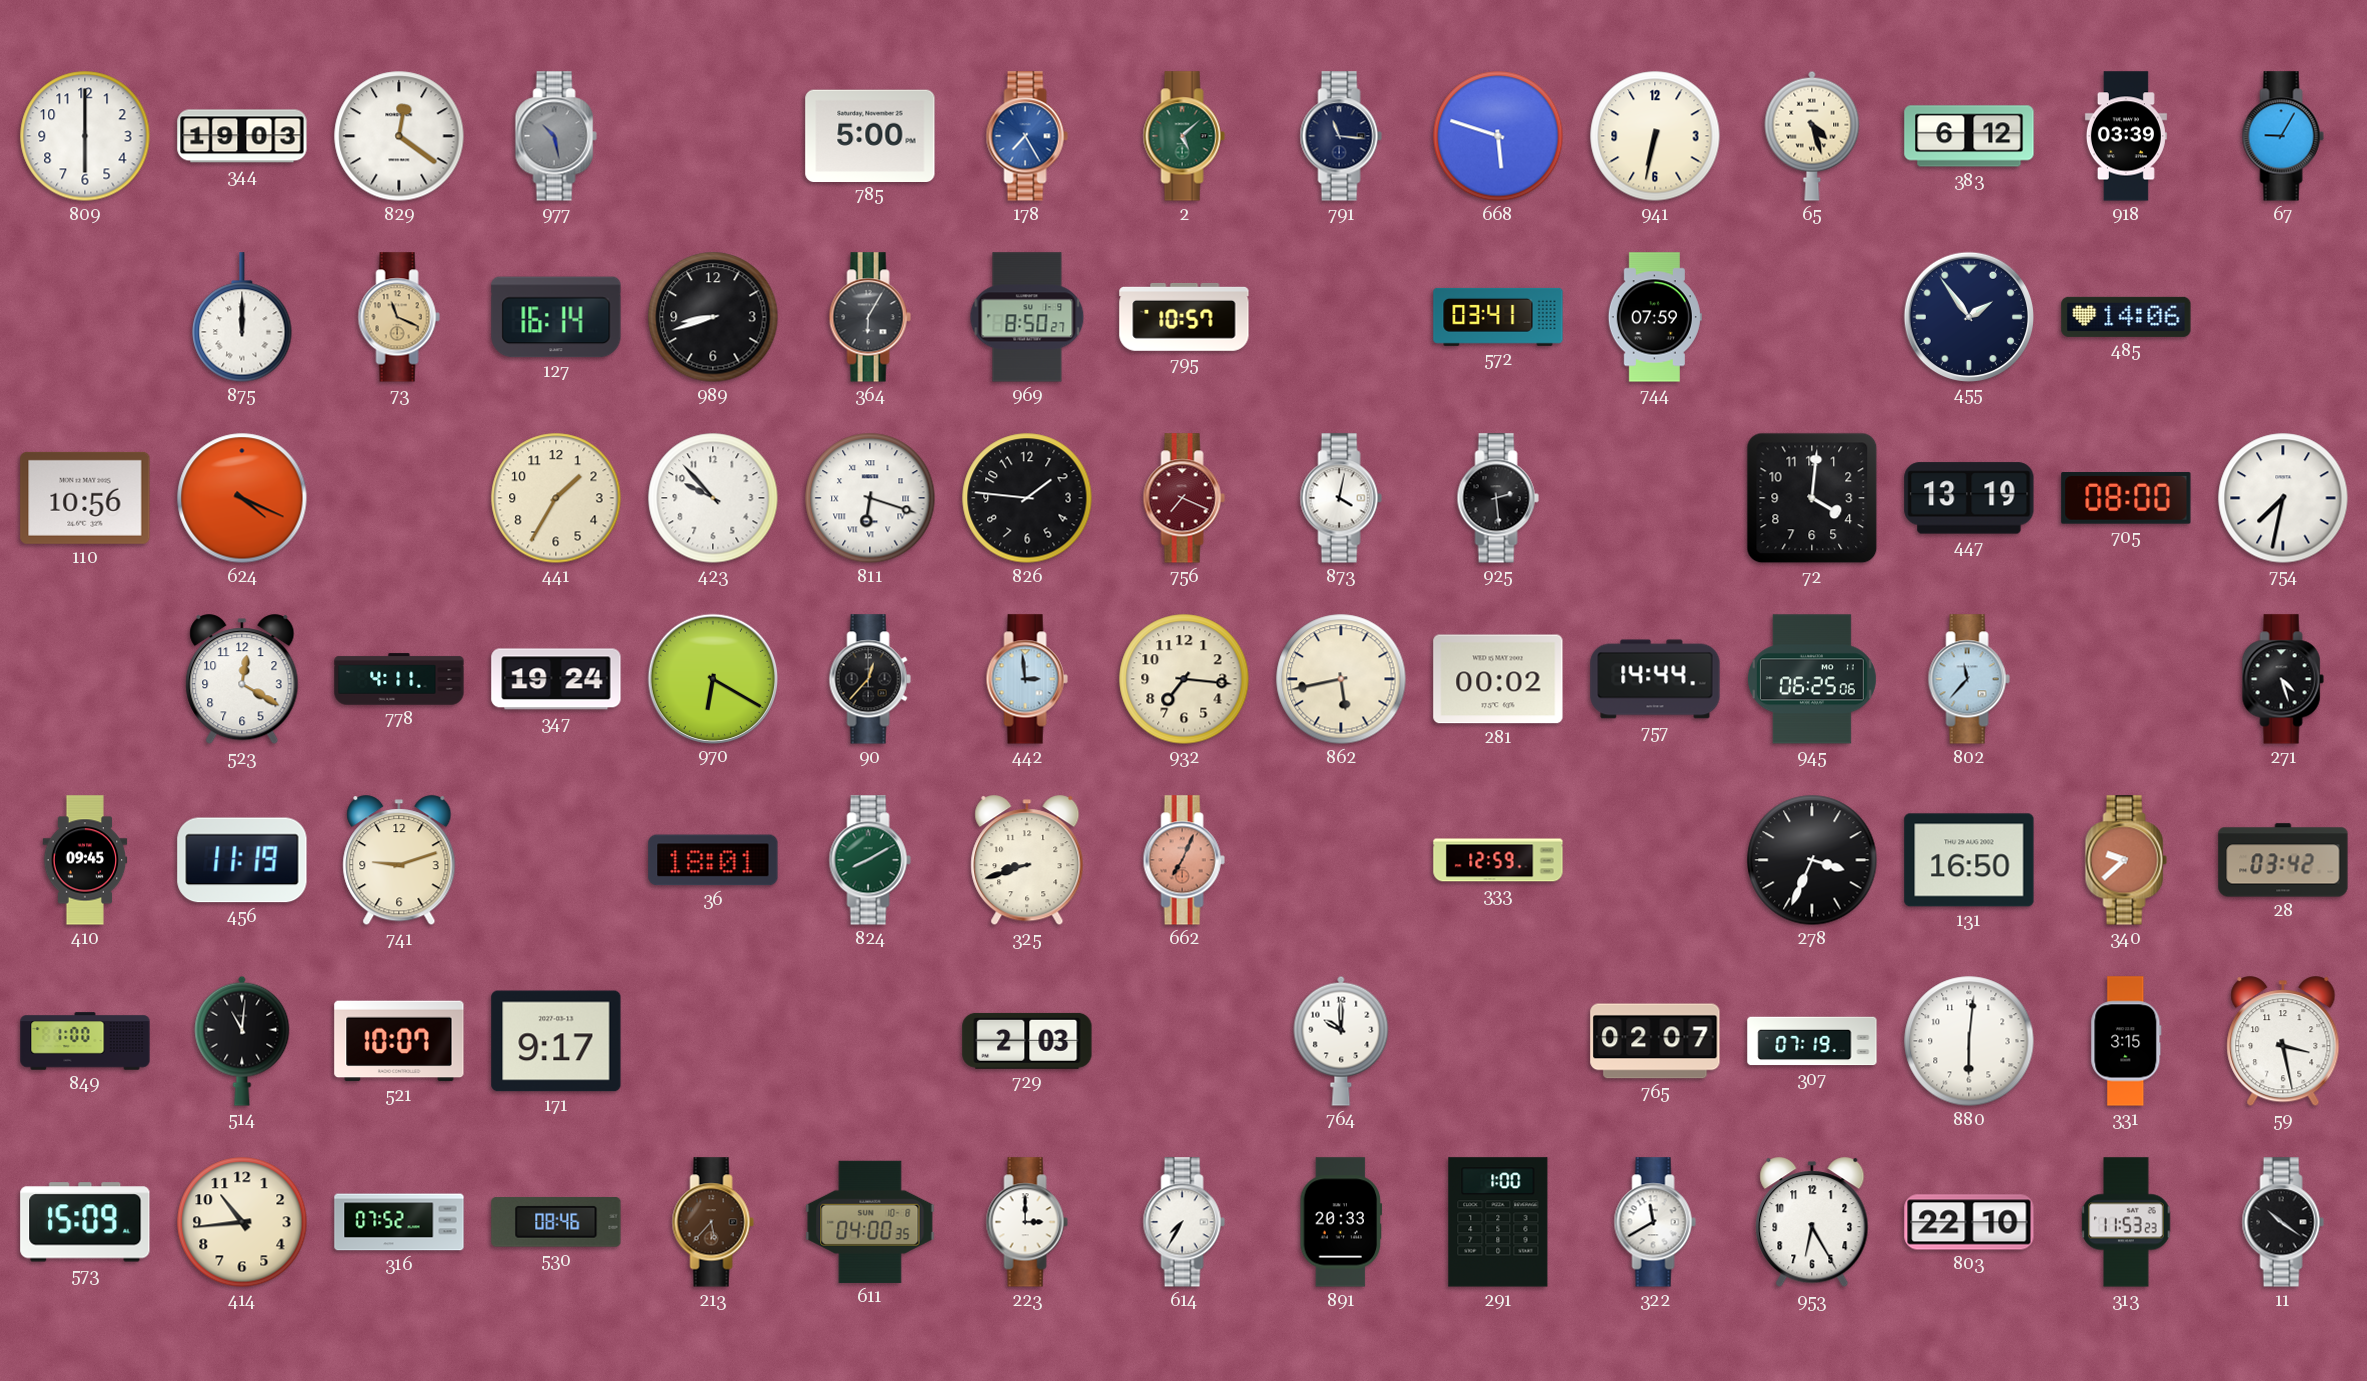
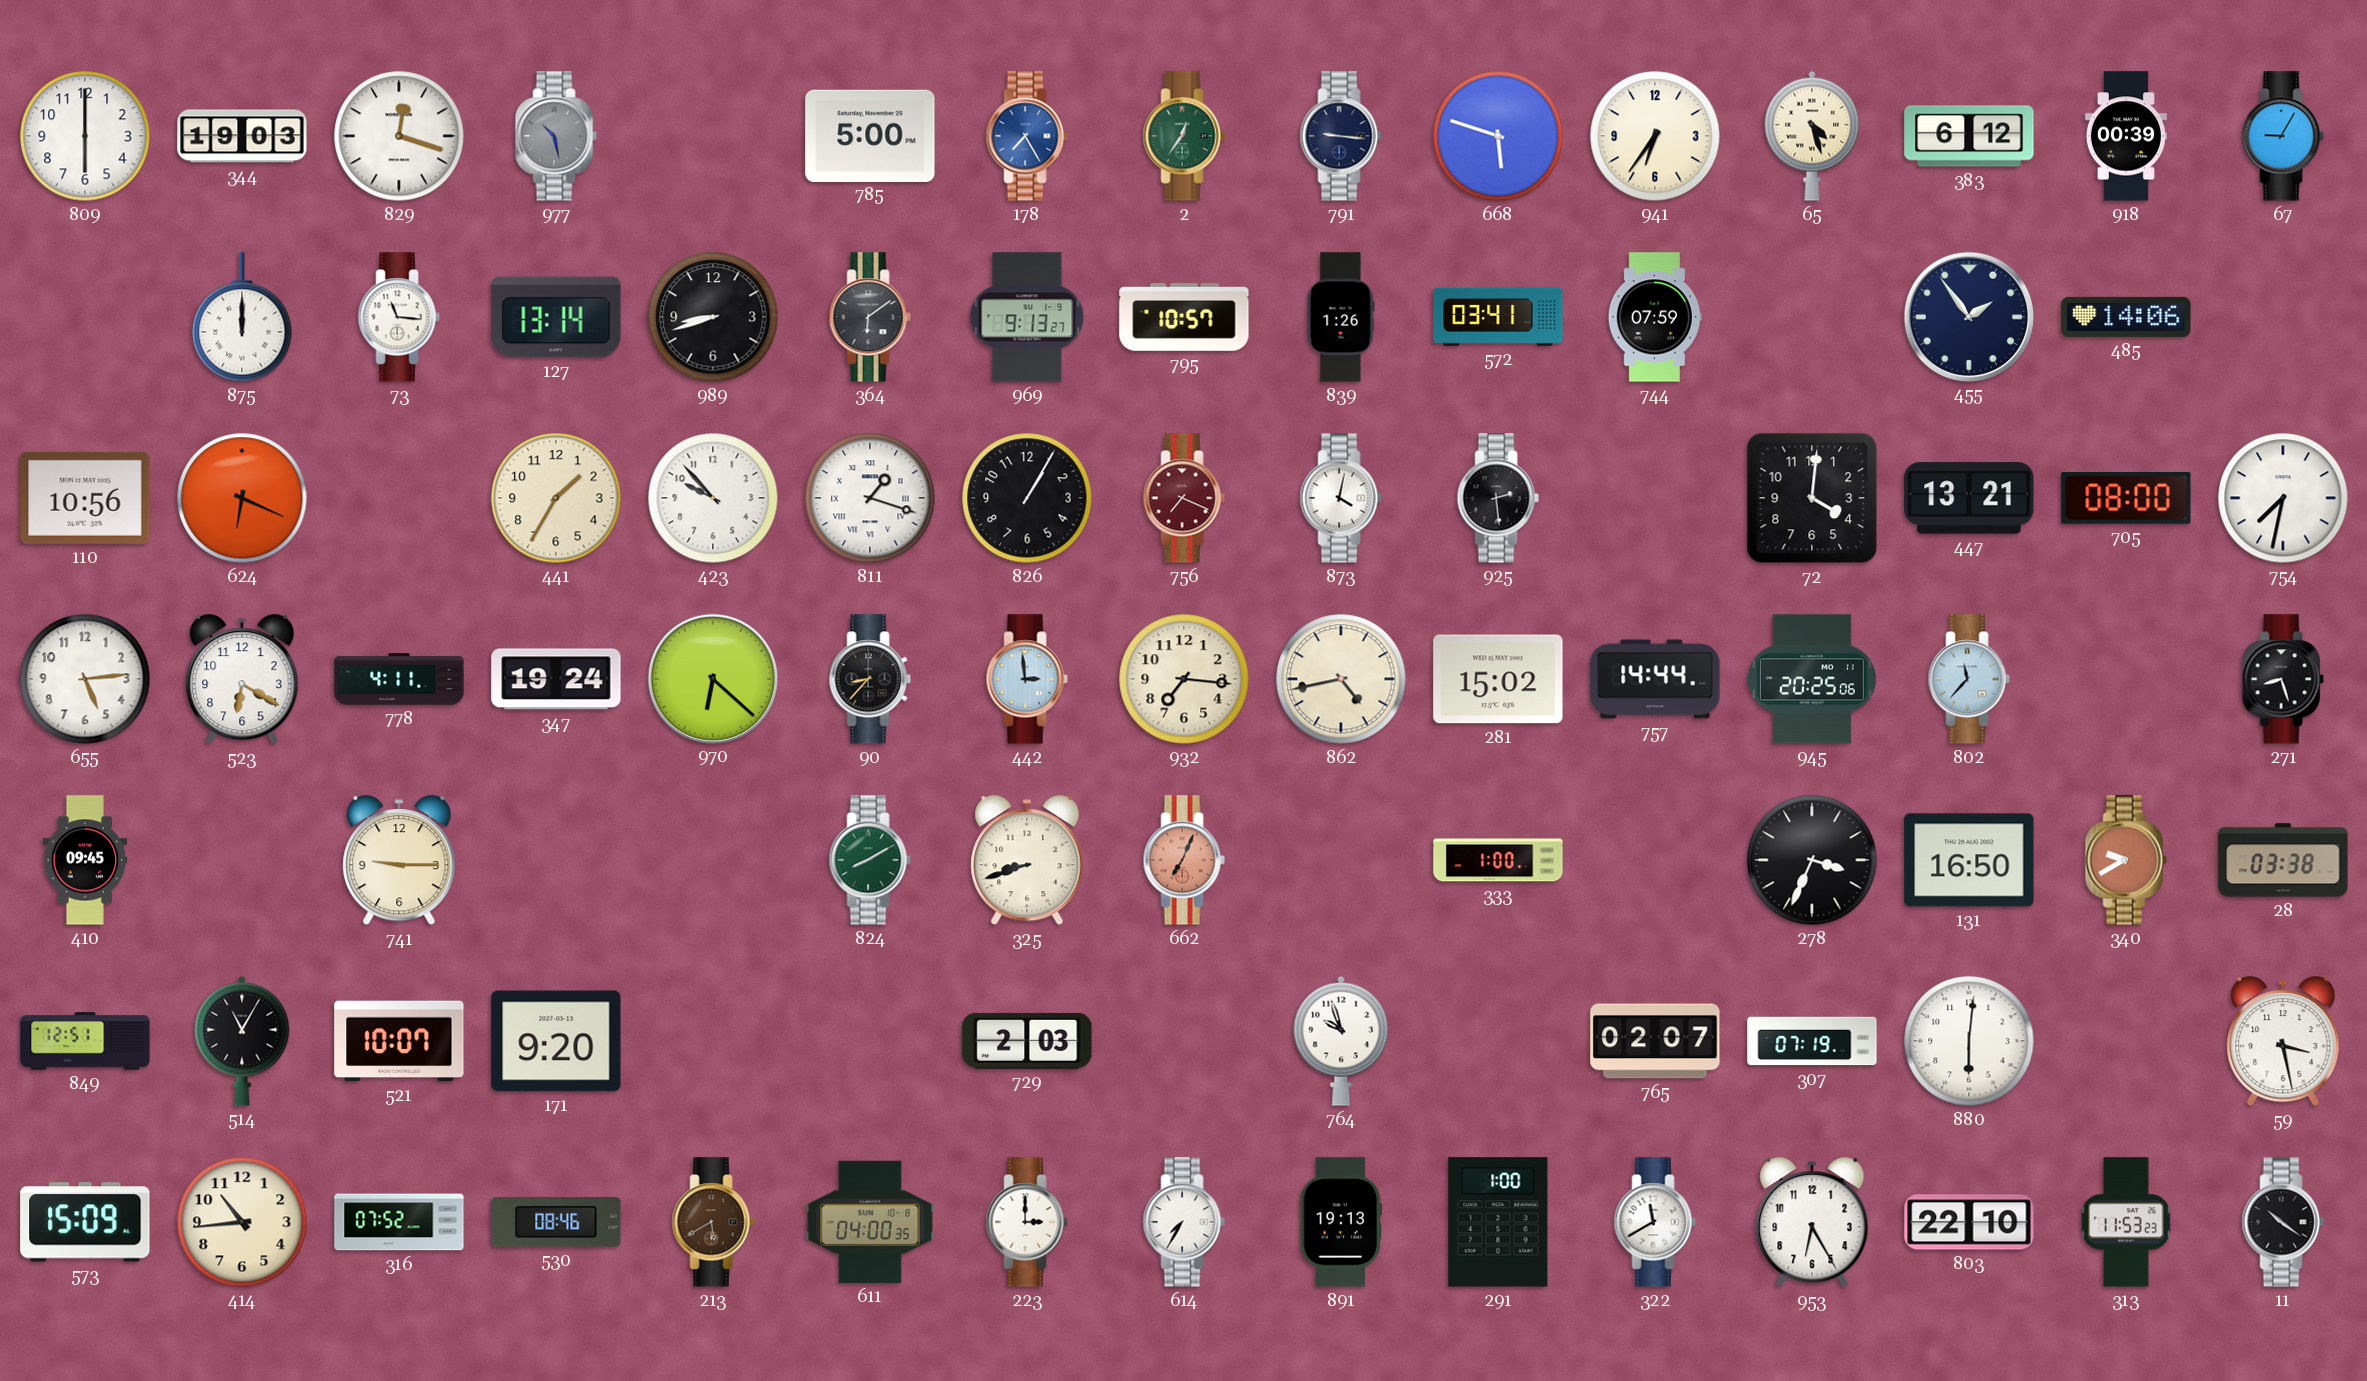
829: 12:21 -> 12:18
2: 5:08 -> 12:36
791: 11:16 -> 9:16
941: 6:32 -> 6:36
918: 03:39 -> 00:39
73: 11:19 -> 11:16
73 dial: champagne -> white
127: 16:14 -> 13:14
364: 6:05 -> 6:09
969: 8:50 -> 9:13
839: none -> 1:26
624: 4:19 -> 6:19
811: 6:18 -> 1:18
826: 1:46 -> 1:05
447: 13:19 -> 13:21
655: none -> 5:14
523: 12:20 -> 6:20
970: 6:20 -> 6:22
90: 12:37 -> 8:37
862: 5:43 -> 4:43
281: 00:02 -> 15:02
945: 06:25 -> 20:25
271: 4:27 -> 8:27
456: 11:19 -> none
741: 9:12 -> 9:15
36: 18:01 -> none
333: 12:59 -> 1:00
340: 9:38 -> 9:40
28: 03:42 -> 03:38
849: 1:00 -> 12:51
514: 11:01 -> 11:05
171: 9:17 -> 9:20
764: 10:00 -> 9:57
331: 3:15 -> none
213: 5:37 -> 5:40
891: 20:33 -> 19:13
